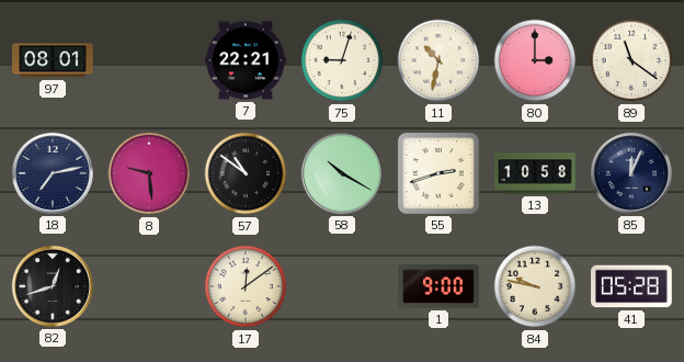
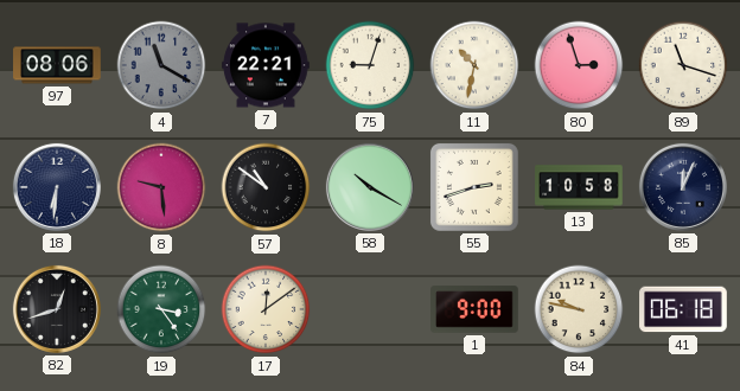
97: 08:01 -> 08:06
4: none -> 11:20
80: 3:00 -> 2:57
89: 11:21 -> 11:18
18: 7:13 -> 6:31
19: none -> 3:24
41: 05:28 -> 06:18
